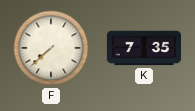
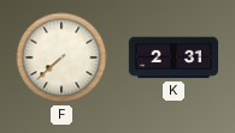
K: 7:35 -> 2:31
